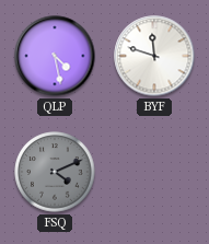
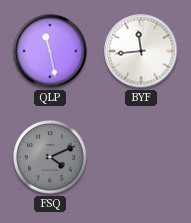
QLP: 4:28 -> 11:28
BYF: 11:48 -> 11:44
